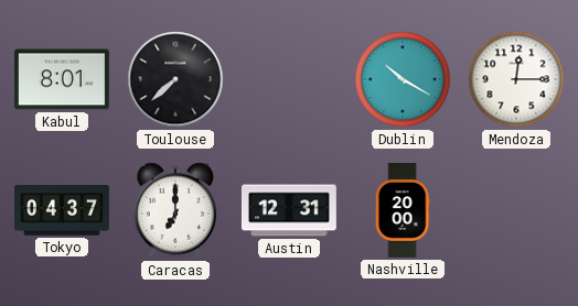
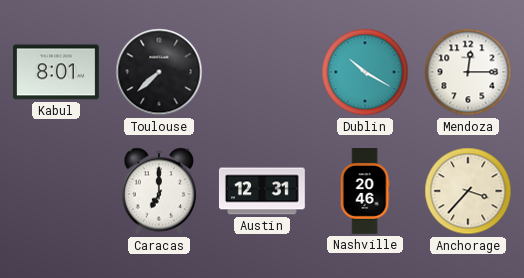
Tokyo: 04:37 -> none
Nashville: 20:00 -> 20:46
Anchorage: none -> 3:37
